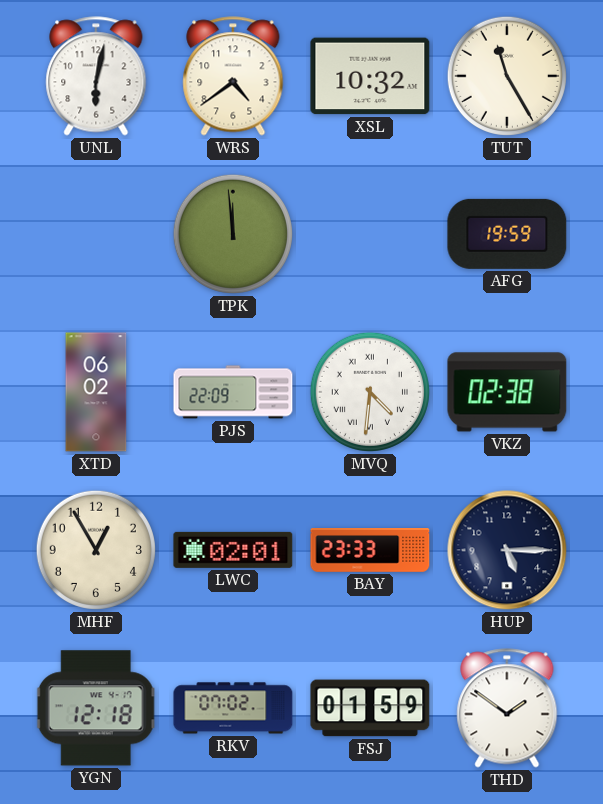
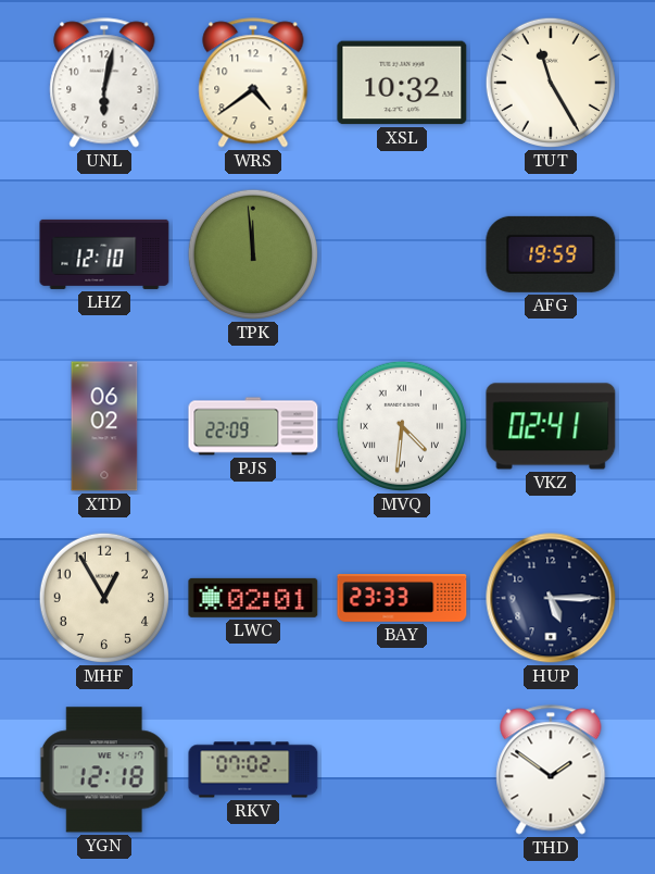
LHZ: none -> 12:10
VKZ: 02:38 -> 02:41
FSJ: 01:59 -> none
